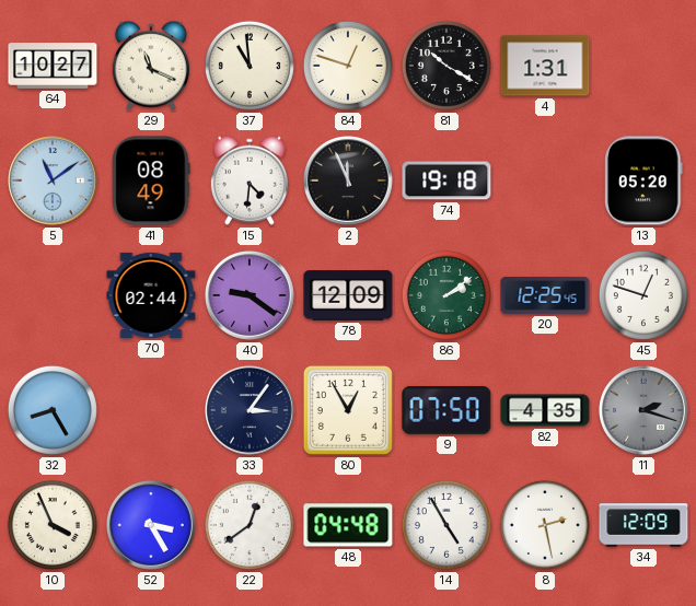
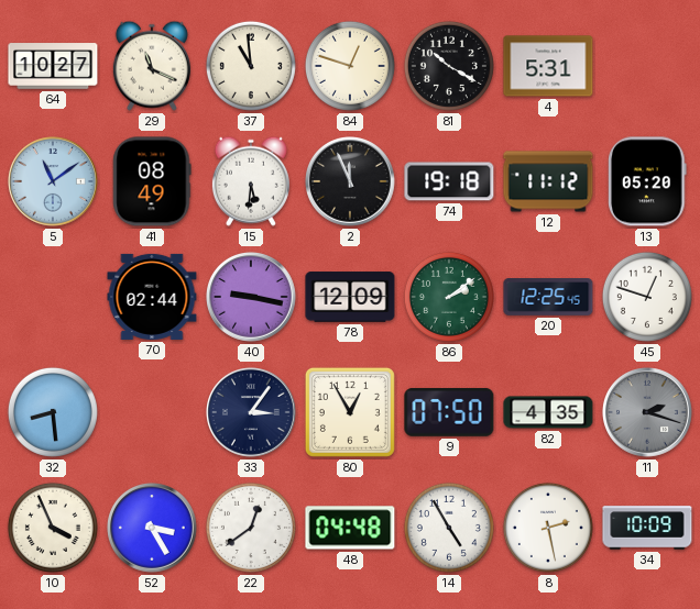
4: 1:31 -> 5:31
15: 4:31 -> 5:31
12: none -> 11:12
40: 9:21 -> 9:17
32: 8:25 -> 8:29
34: 12:09 -> 10:09
